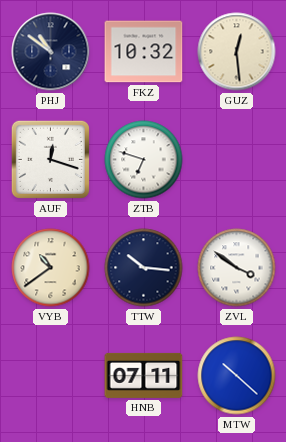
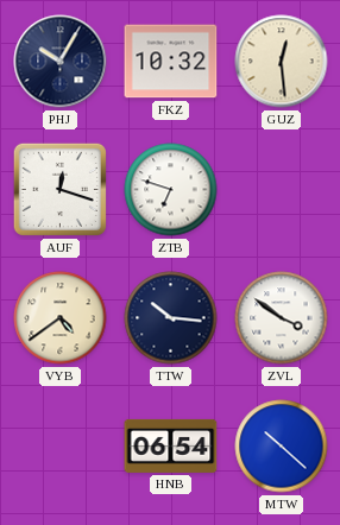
PHJ: 10:51 -> 10:05
VYB: 10:39 -> 4:39
HNB: 07:11 -> 06:54
